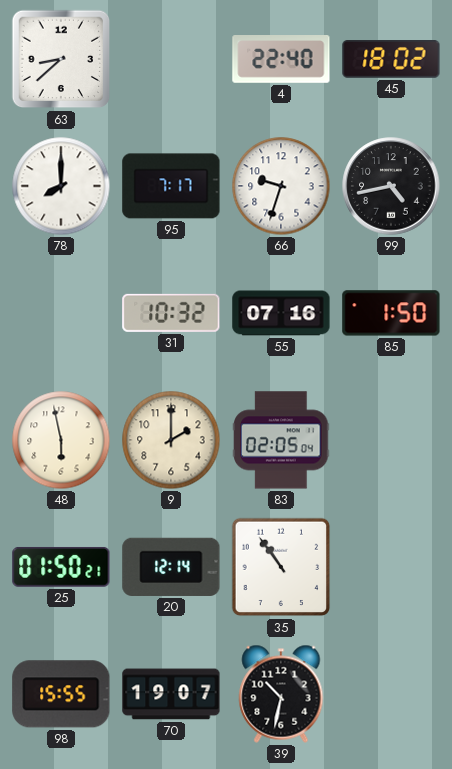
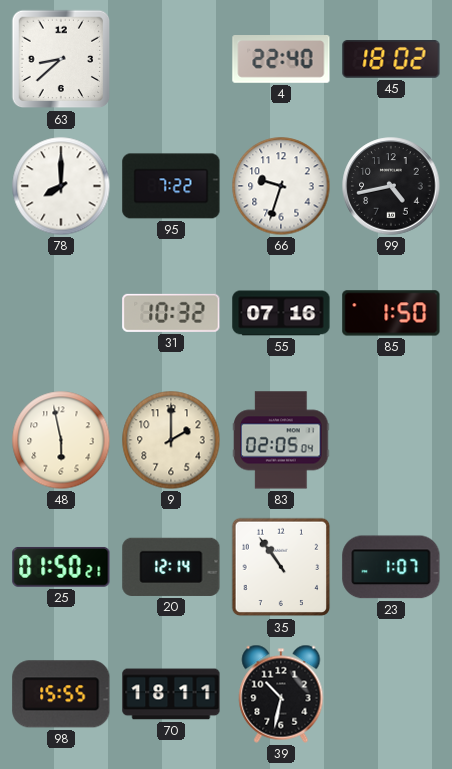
95: 7:17 -> 7:22
23: none -> 1:07
70: 19:07 -> 18:11
